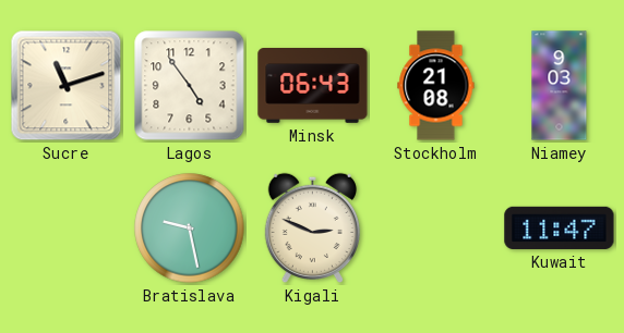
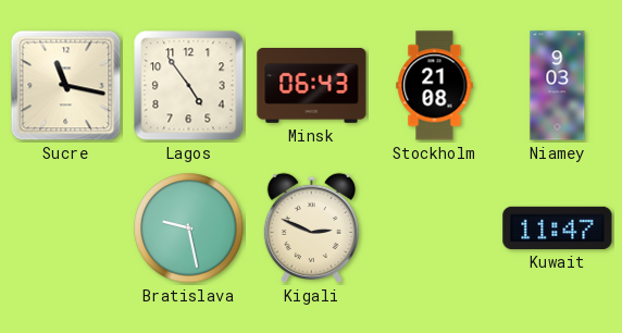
Sucre: 11:12 -> 11:17
